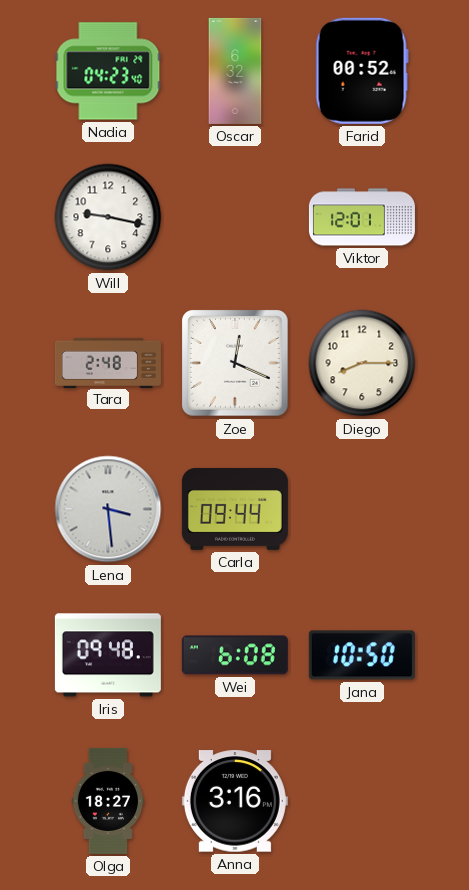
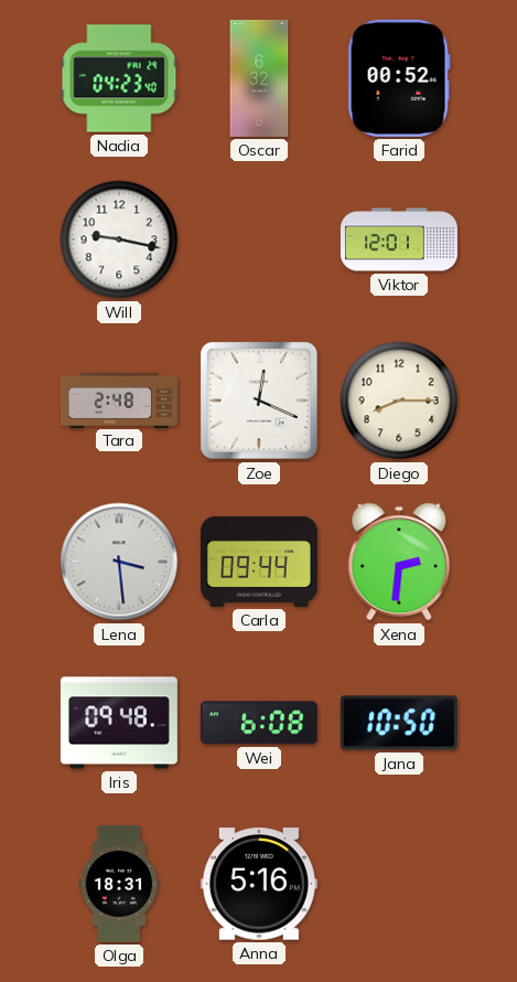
Xena: none -> 2:31
Olga: 18:27 -> 18:31
Anna: 3:16 -> 5:16
